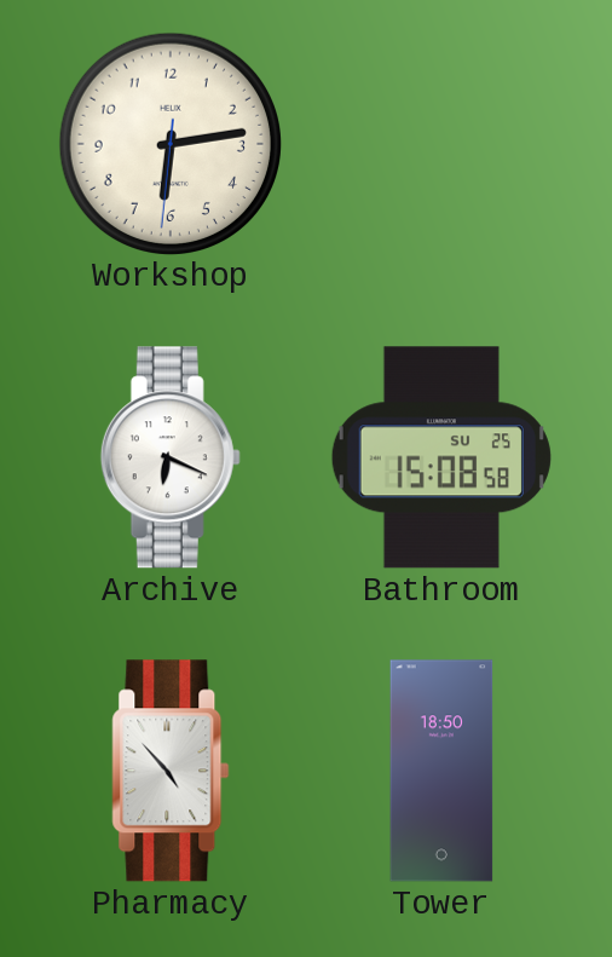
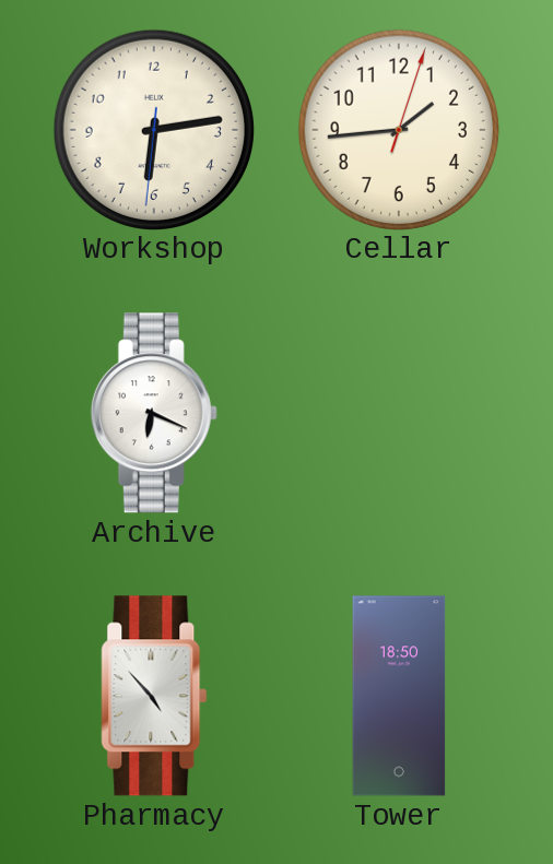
Cellar: none -> 1:44
Bathroom: 15:08 -> none
